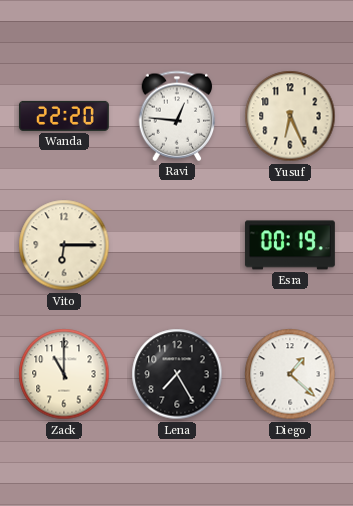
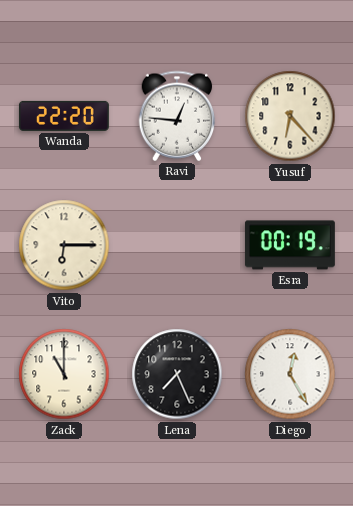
Yusuf: 6:26 -> 6:23
Lena: 7:25 -> 7:26
Diego: 1:22 -> 12:25
